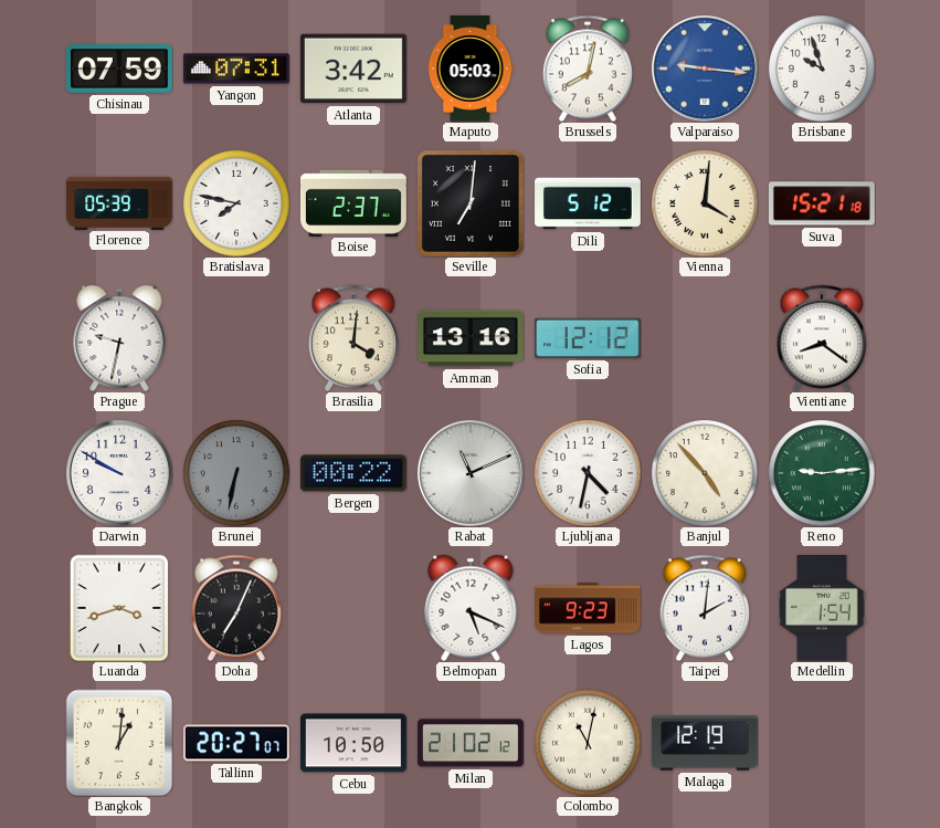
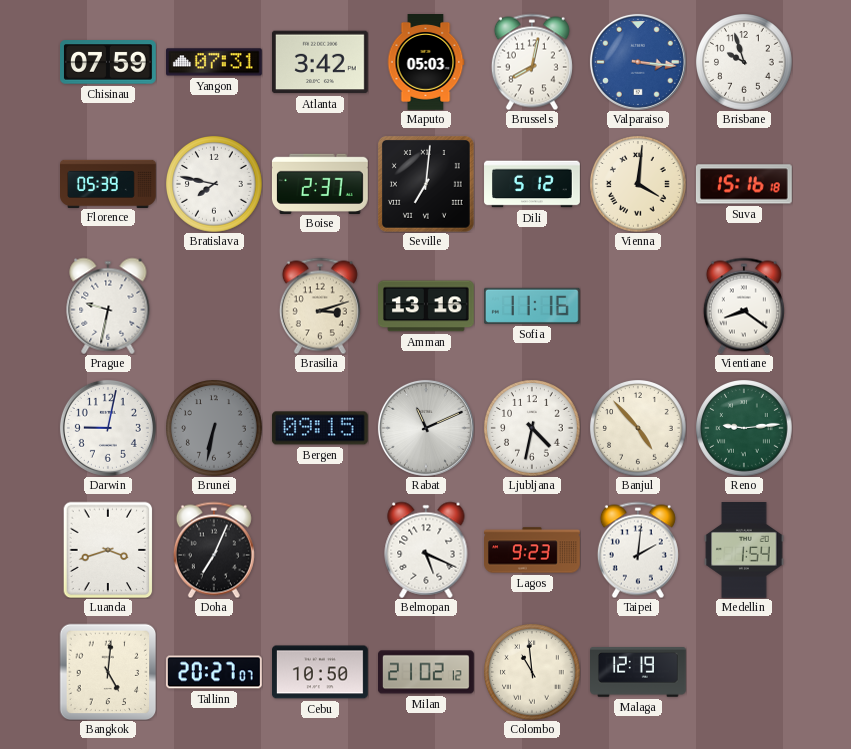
Valparaiso: 9:16 -> 3:16
Suva: 15:21 -> 15:16
Brasilia: 4:01 -> 3:12
Sofia: 12:12 -> 11:16
Darwin: 9:50 -> 9:02
Bergen: 00:22 -> 09:15
Bangkok: 1:01 -> 5:01
Colombo: 11:02 -> 10:59
